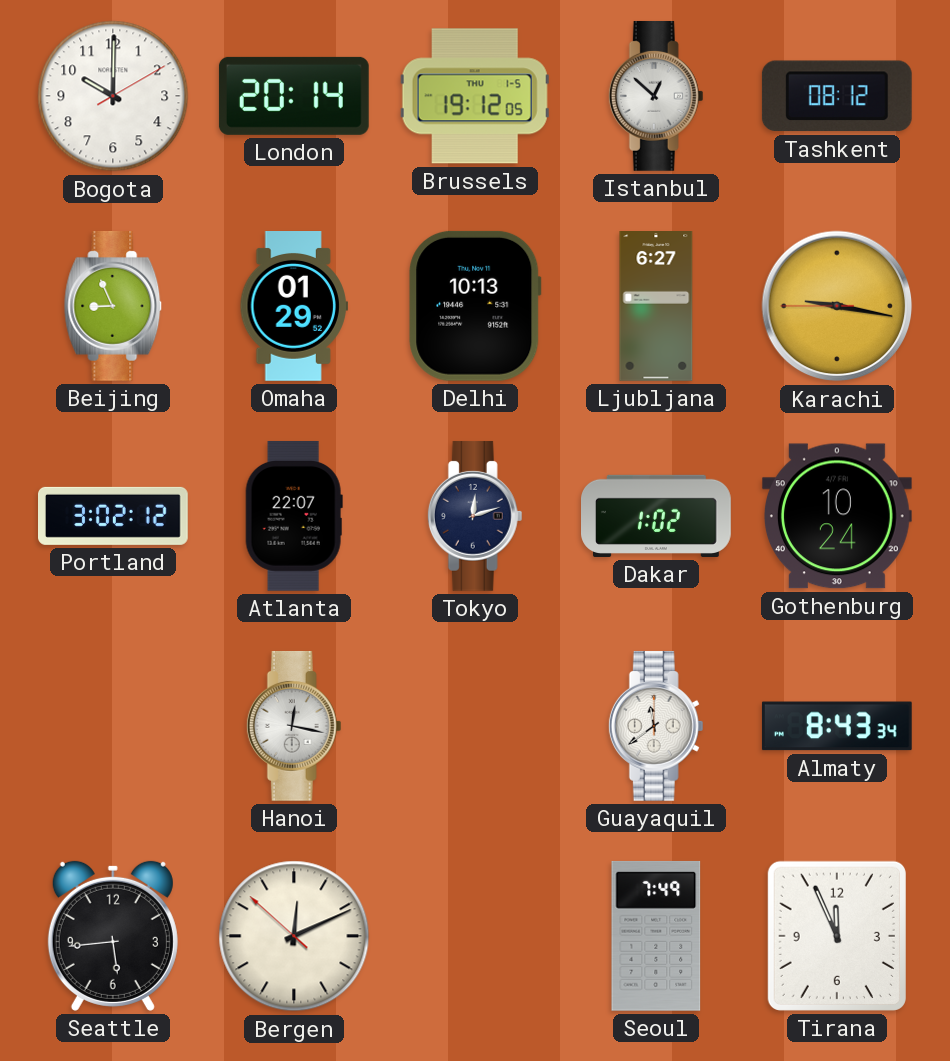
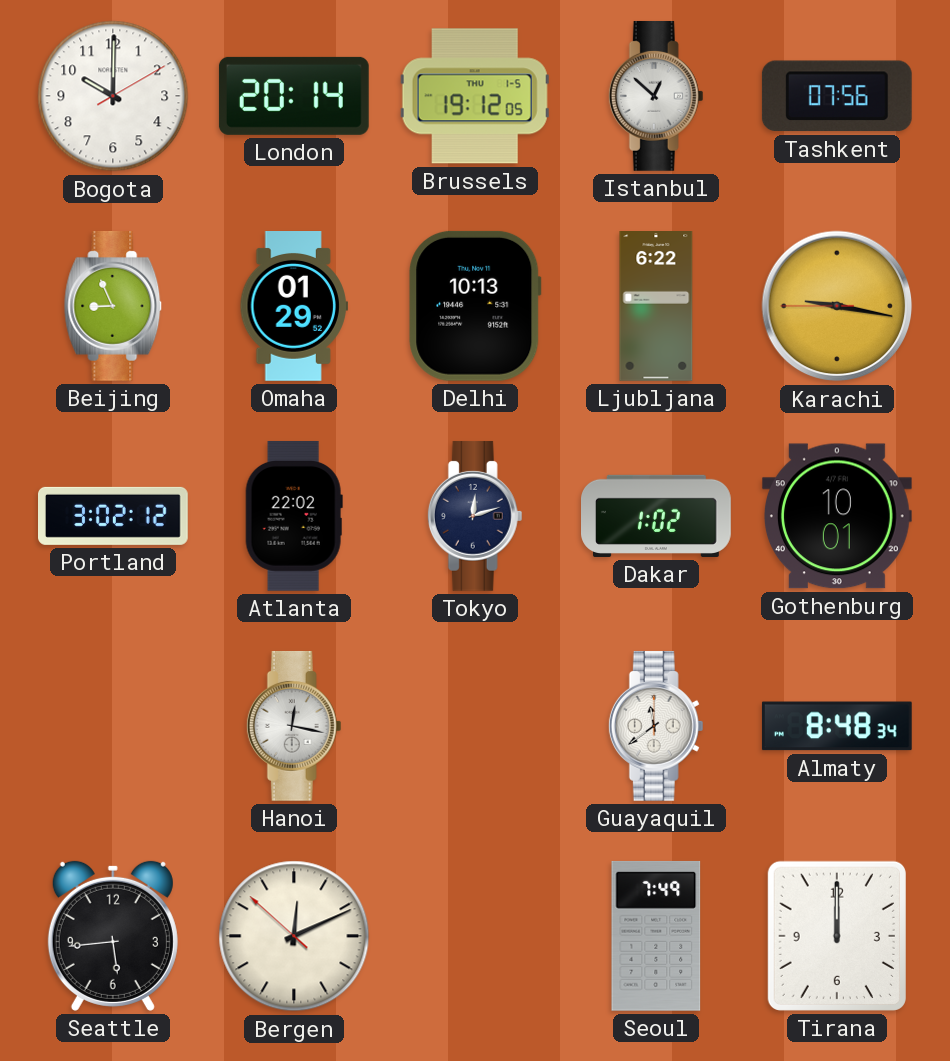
Tashkent: 08:12 -> 07:56
Ljubljana: 6:27 -> 6:22
Atlanta: 22:07 -> 22:02
Gothenburg: 10:24 -> 10:01
Almaty: 8:43 -> 8:48
Tirana: 11:56 -> 12:00
